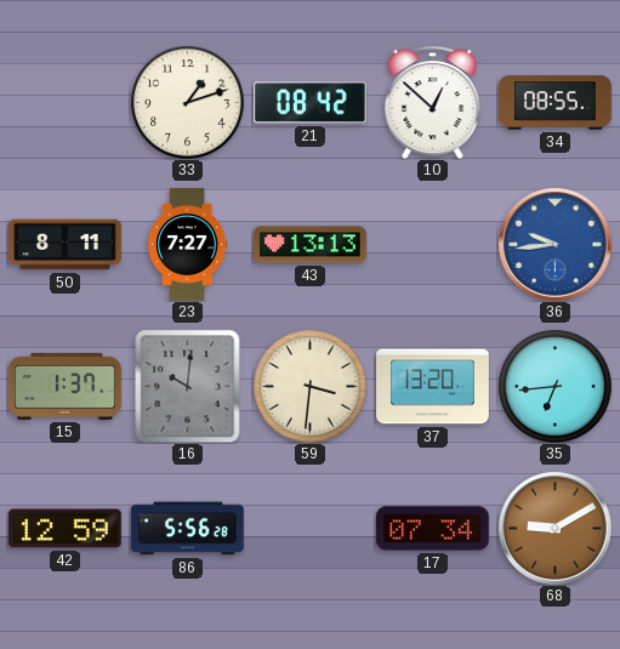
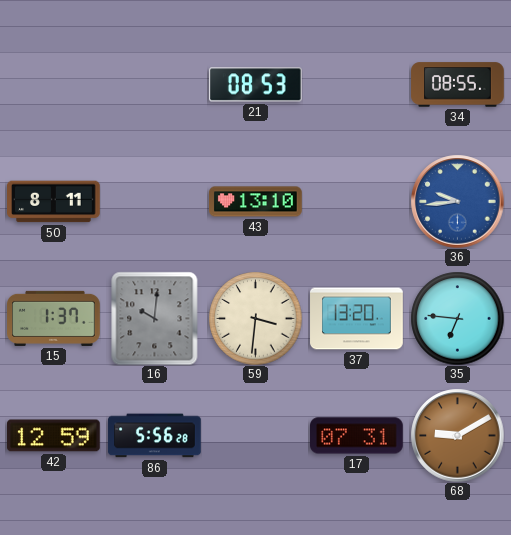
33: 1:12 -> none
21: 08:42 -> 08:53
10: 12:52 -> none
23: 7:27 -> none
43: 13:13 -> 13:10
35: 6:44 -> 6:46
17: 07:34 -> 07:31
